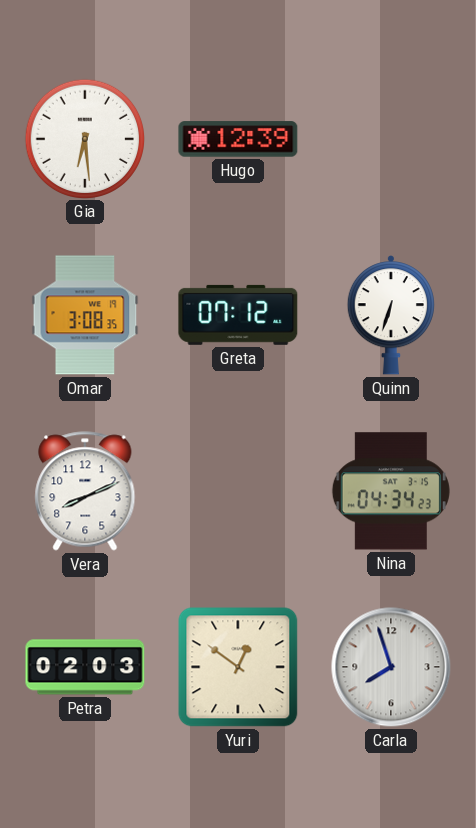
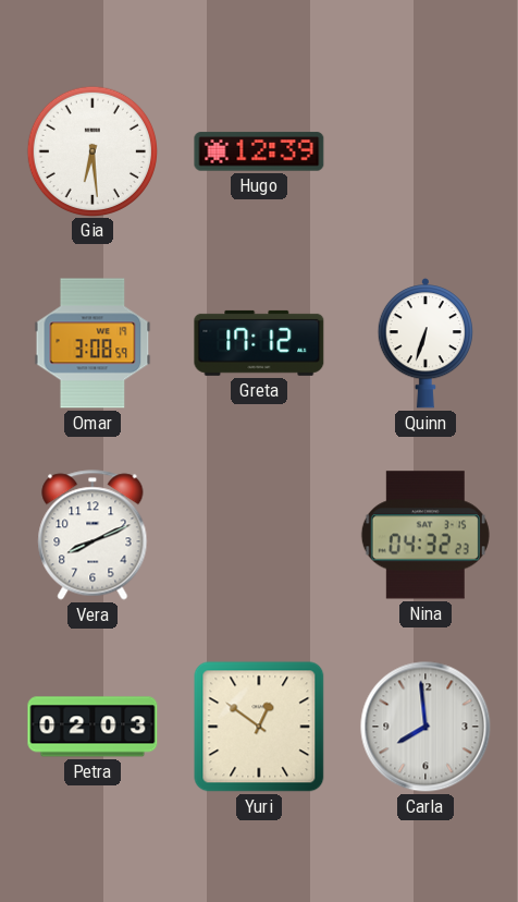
Omar: 3:08:35 -> 3:08:59
Greta: 07:12 -> 17:12
Nina: 04:34 -> 04:32
Carla: 7:57 -> 7:59
